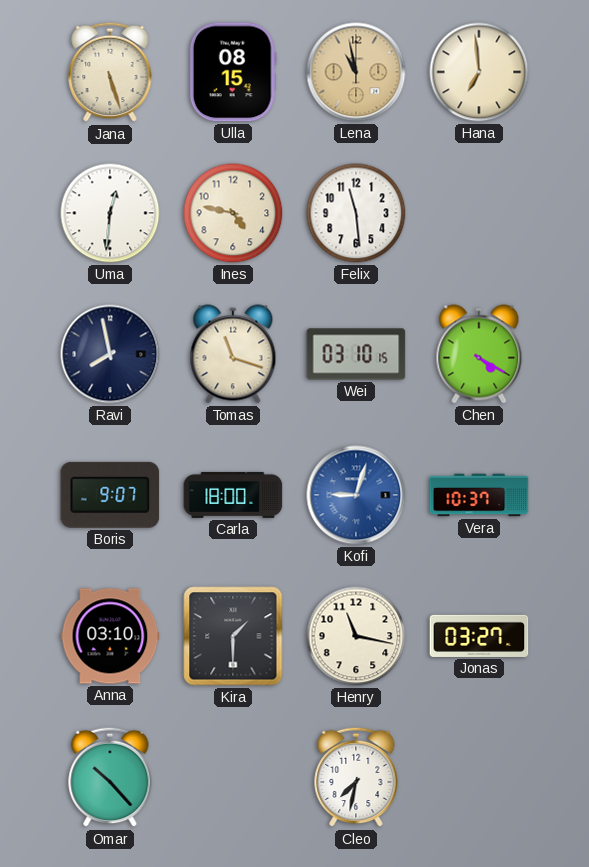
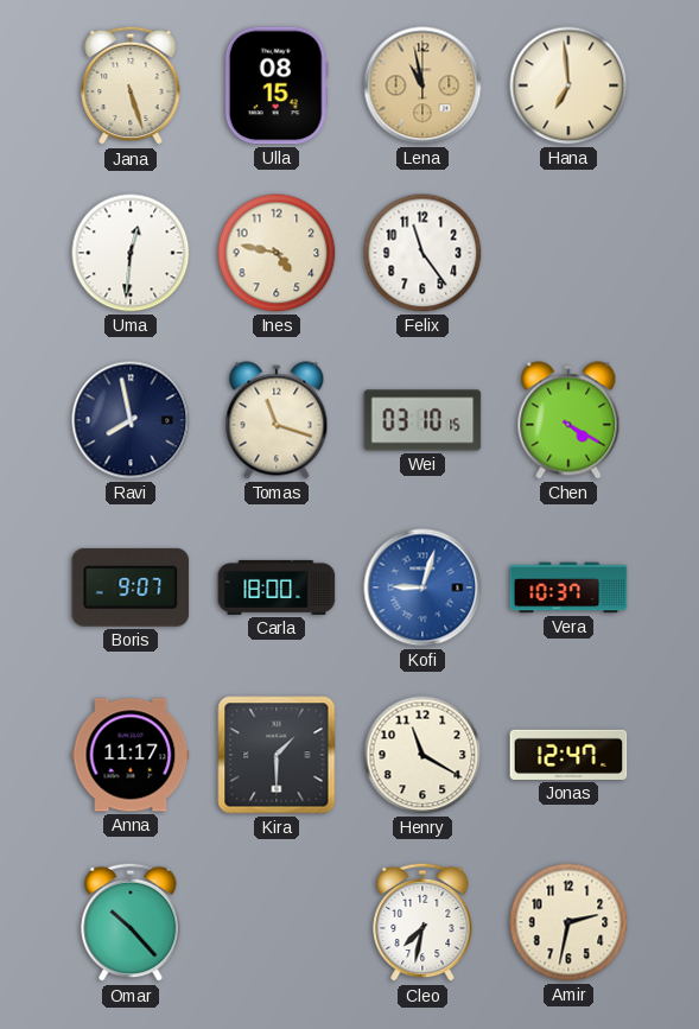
Felix: 11:29 -> 11:24
Anna: 03:10 -> 11:17
Henry: 11:17 -> 11:20
Jonas: 03:27 -> 12:47
Amir: none -> 2:32
